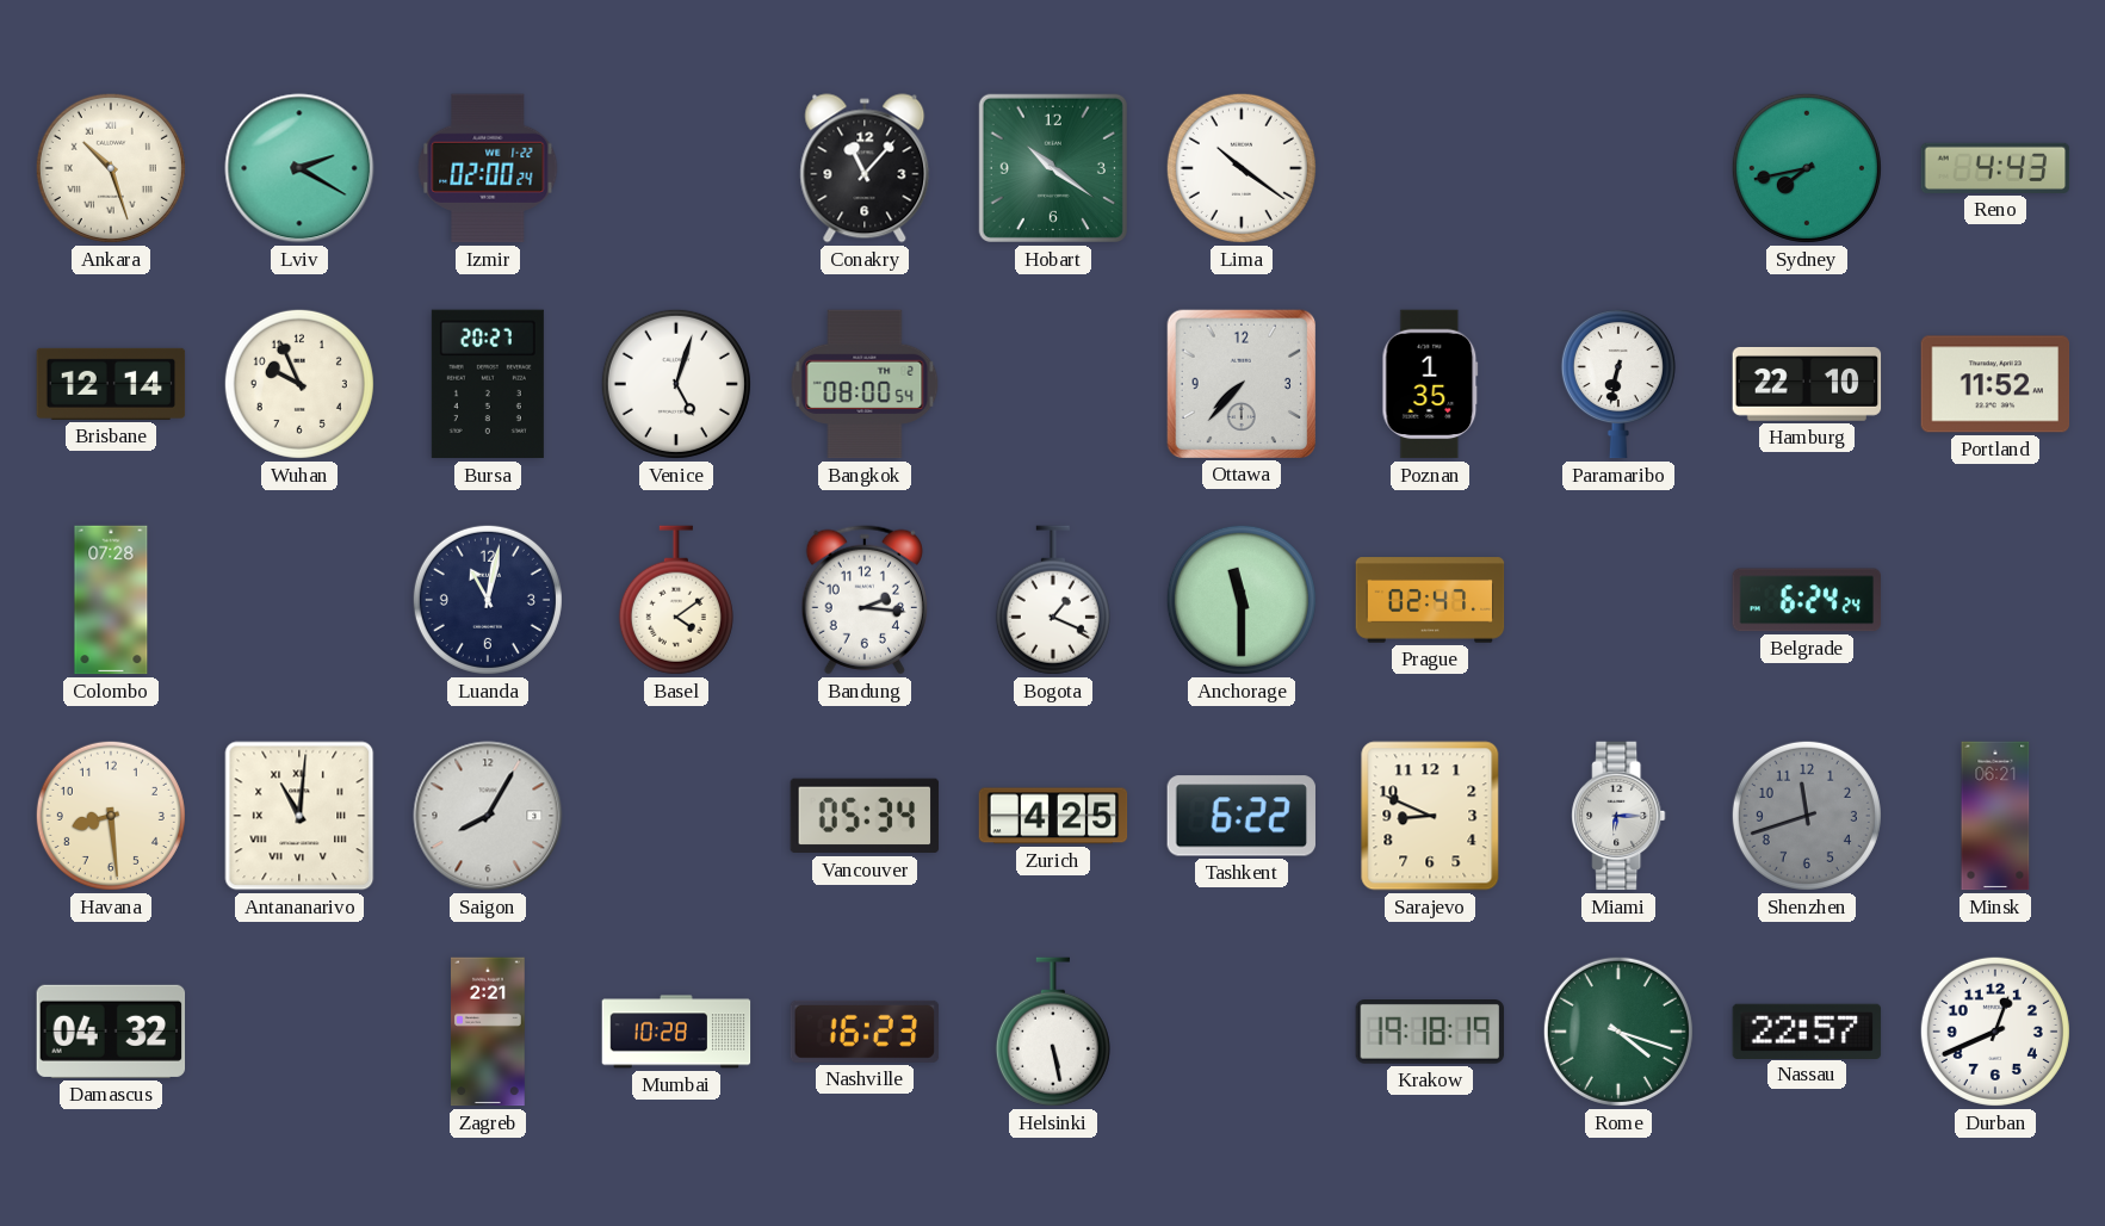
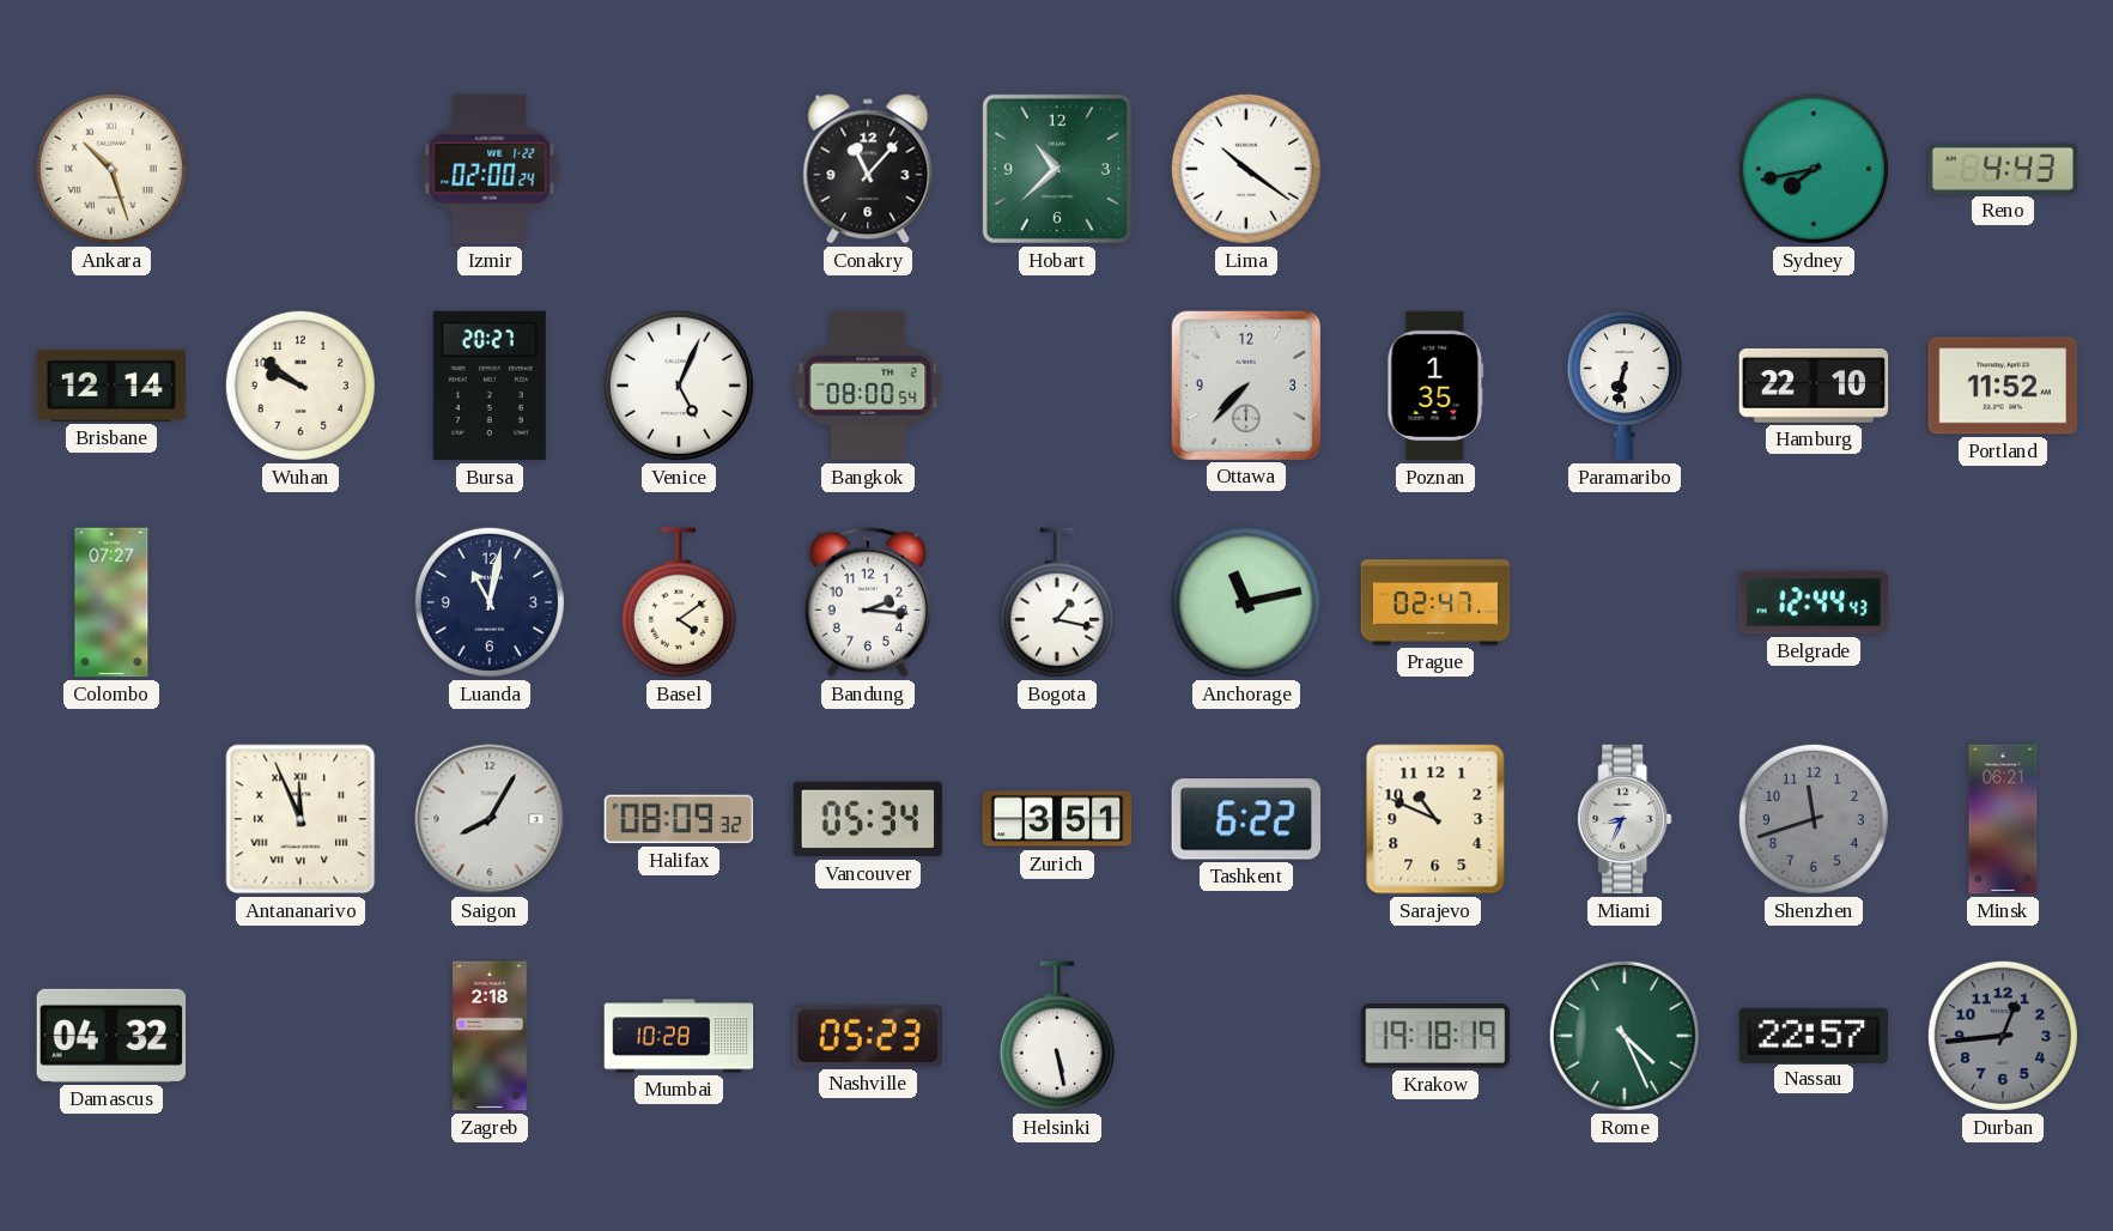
Lviv: 2:20 -> none
Hobart: 10:21 -> 10:38
Wuhan: 9:56 -> 9:51
Venice: 5:03 -> 5:04
Colombo: 07:28 -> 07:27
Bogota: 1:19 -> 1:17
Anchorage: 11:30 -> 11:13
Belgrade: 6:24 -> 12:44
Havana: 8:29 -> none
Antananarivo: 11:01 -> 11:56
Halifax: none -> 08:09
Zurich: 4:25 -> 3:51
Sarajevo: 8:49 -> 10:49
Miami: 6:15 -> 8:34
Zagreb: 2:21 -> 2:18
Nashville: 16:23 -> 05:23
Rome: 4:18 -> 4:26
Durban: 12:41 -> 12:44
Durban dial: white -> grey
